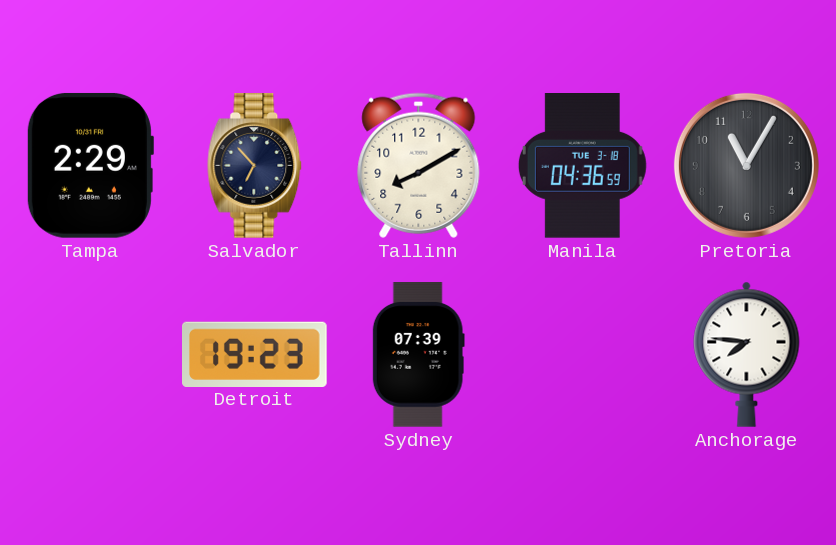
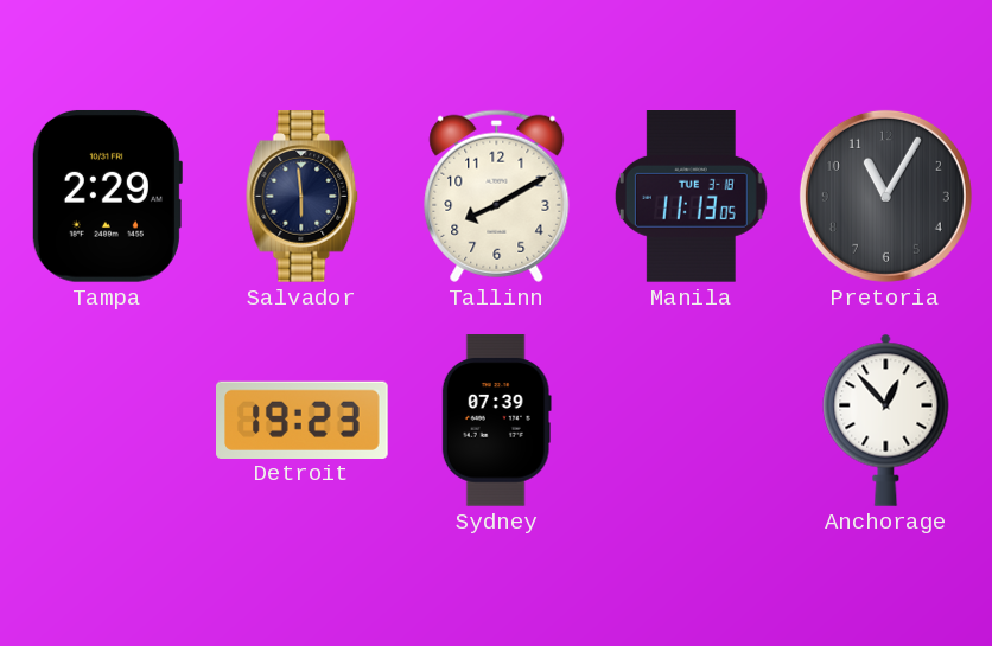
Salvador: 6:53 -> 5:59
Manila: 04:36 -> 11:13
Anchorage: 7:46 -> 12:53
